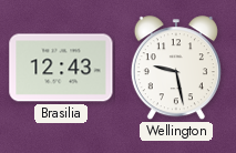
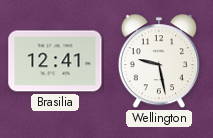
Brasilia: 12:43 -> 12:41
